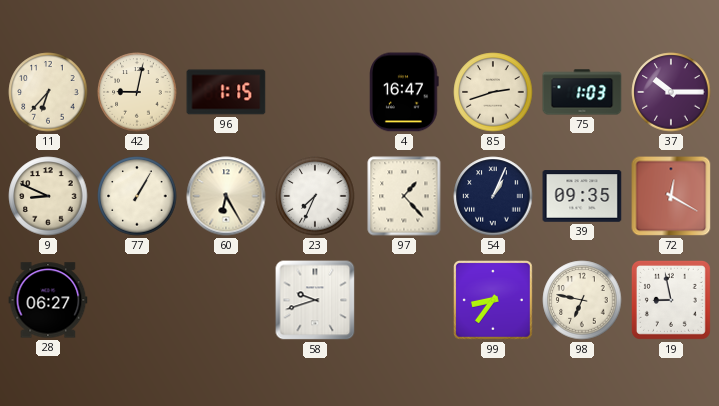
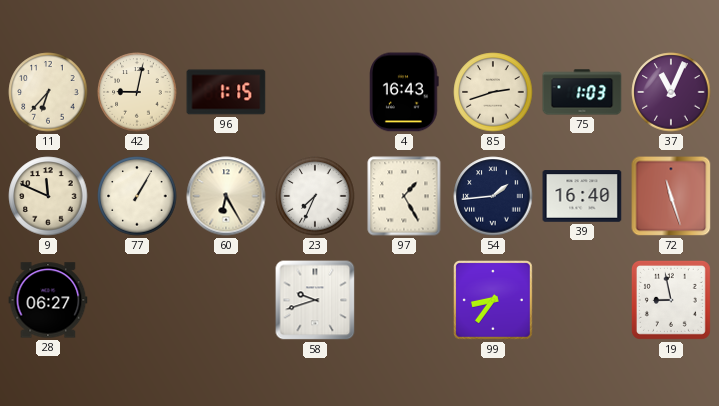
4: 16:47 -> 16:43
37: 10:15 -> 11:04
9: 8:49 -> 11:49
97: 1:23 -> 1:25
54: 1:04 -> 1:44
39: 09:35 -> 16:40
72: 12:20 -> 11:27
98: 6:47 -> none
